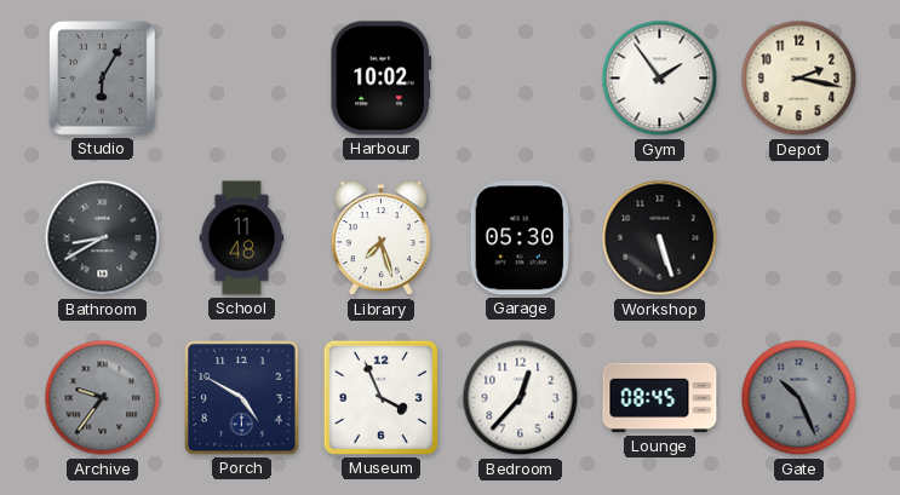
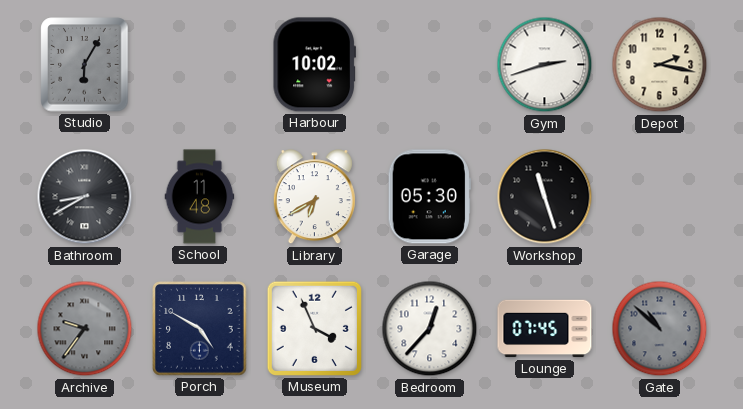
Gym: 1:54 -> 2:42
Library: 7:27 -> 6:40
Workshop: 5:27 -> 11:27
Lounge: 08:45 -> 07:45
Gate: 10:26 -> 10:52
